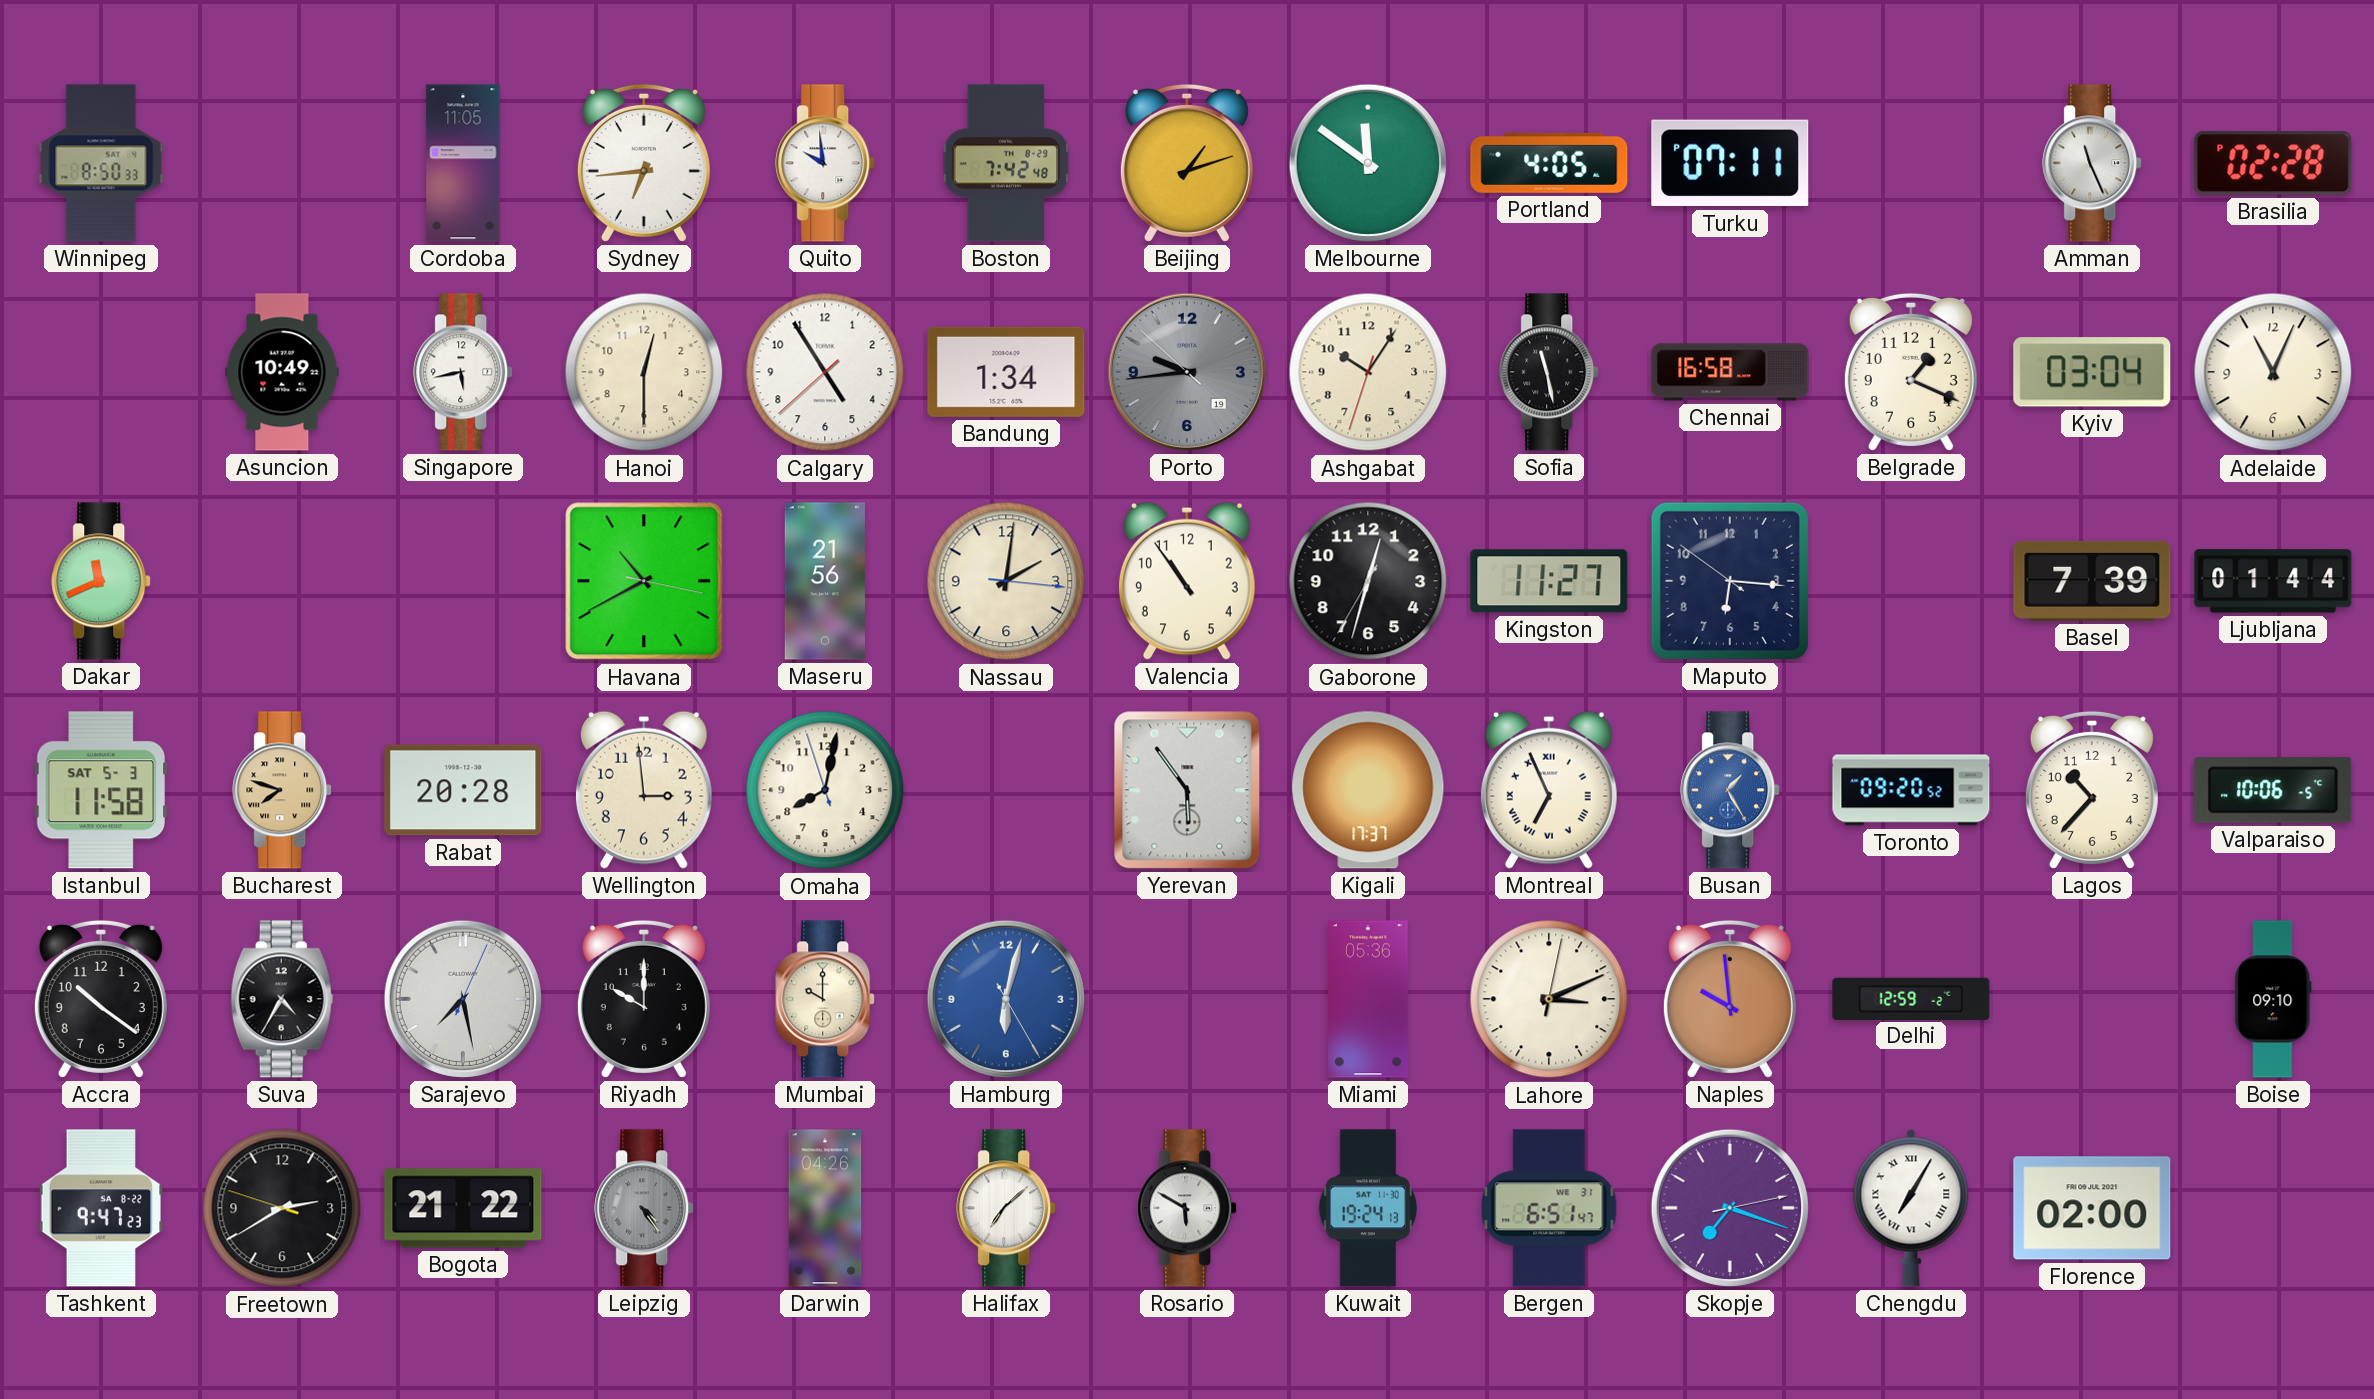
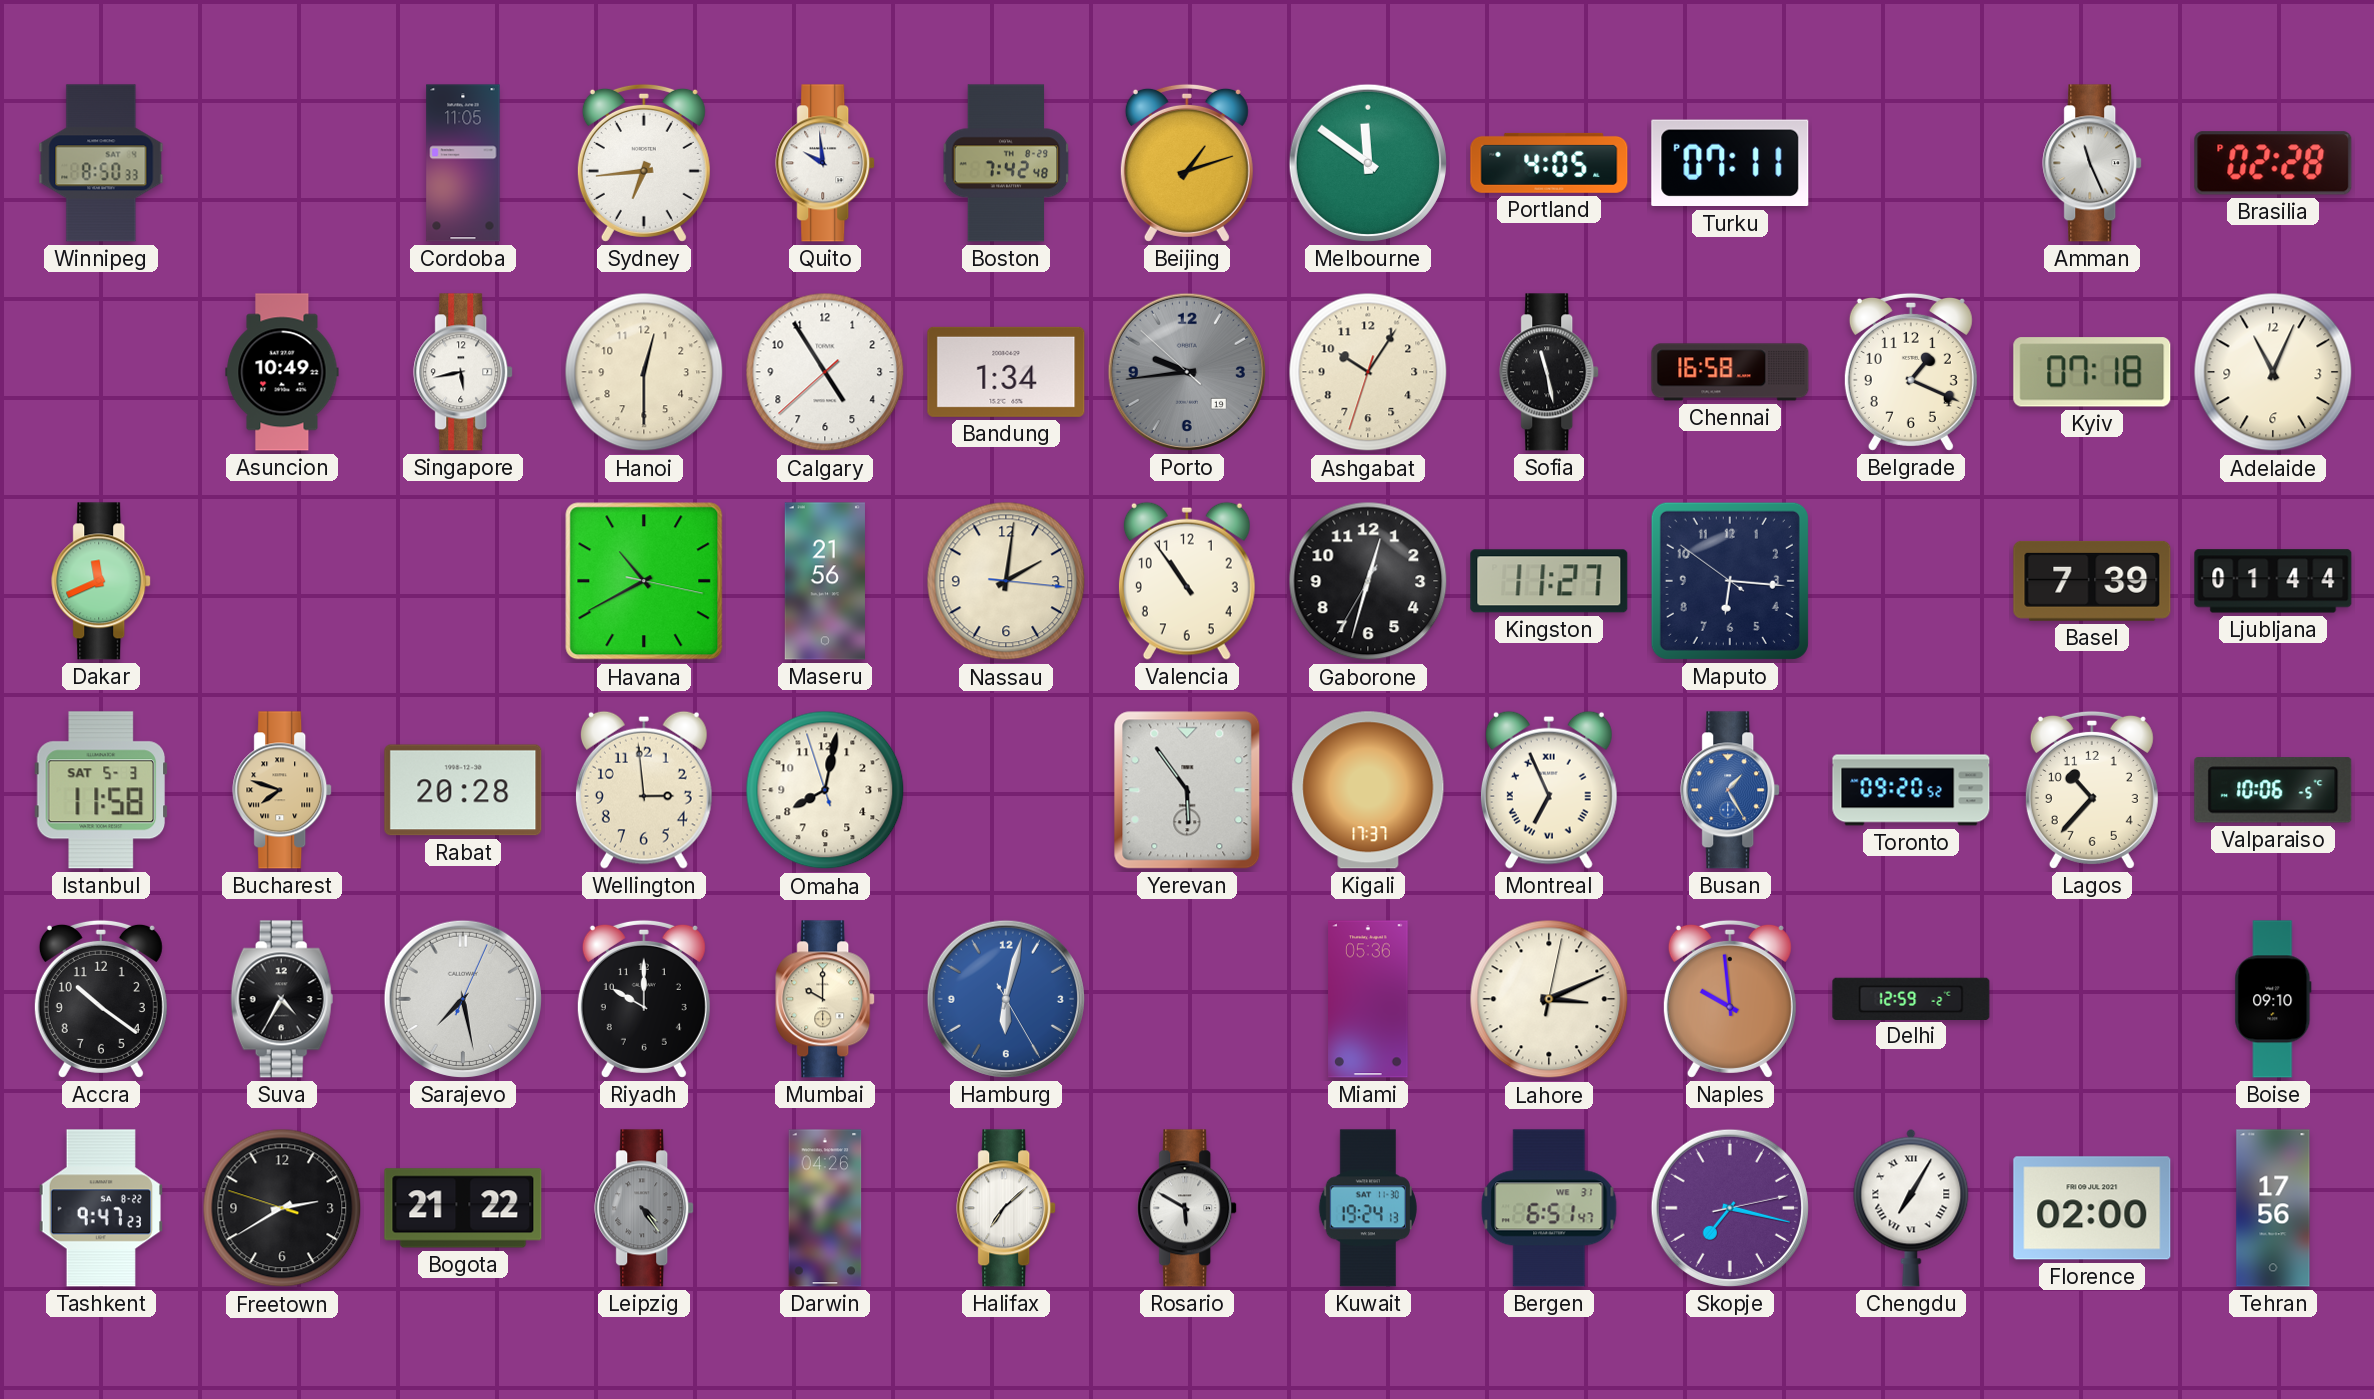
Kyiv: 03:04 -> 07:18
Skopje: 7:18 -> 7:17
Tehran: none -> 17:56
